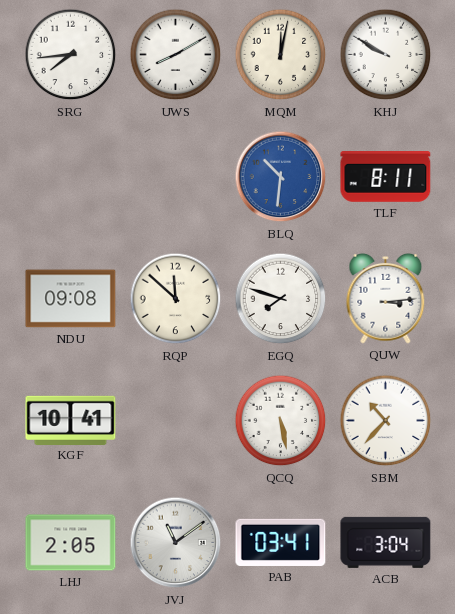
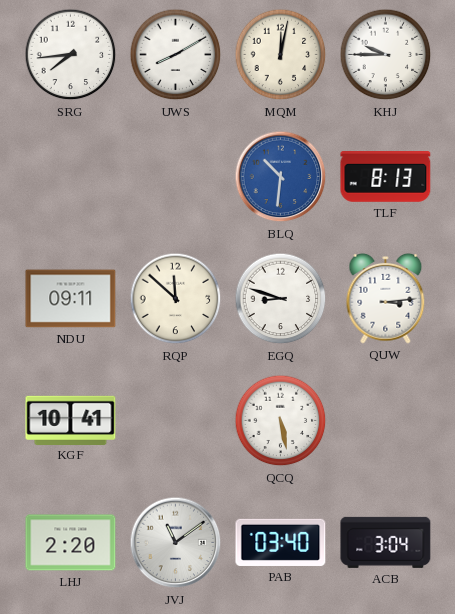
KHJ: 9:50 -> 9:45
TLF: 8:11 -> 8:13
NDU: 09:08 -> 09:11
EGQ: 7:48 -> 8:48
SBM: 10:37 -> none
LHJ: 2:05 -> 2:20
PAB: 03:41 -> 03:40
